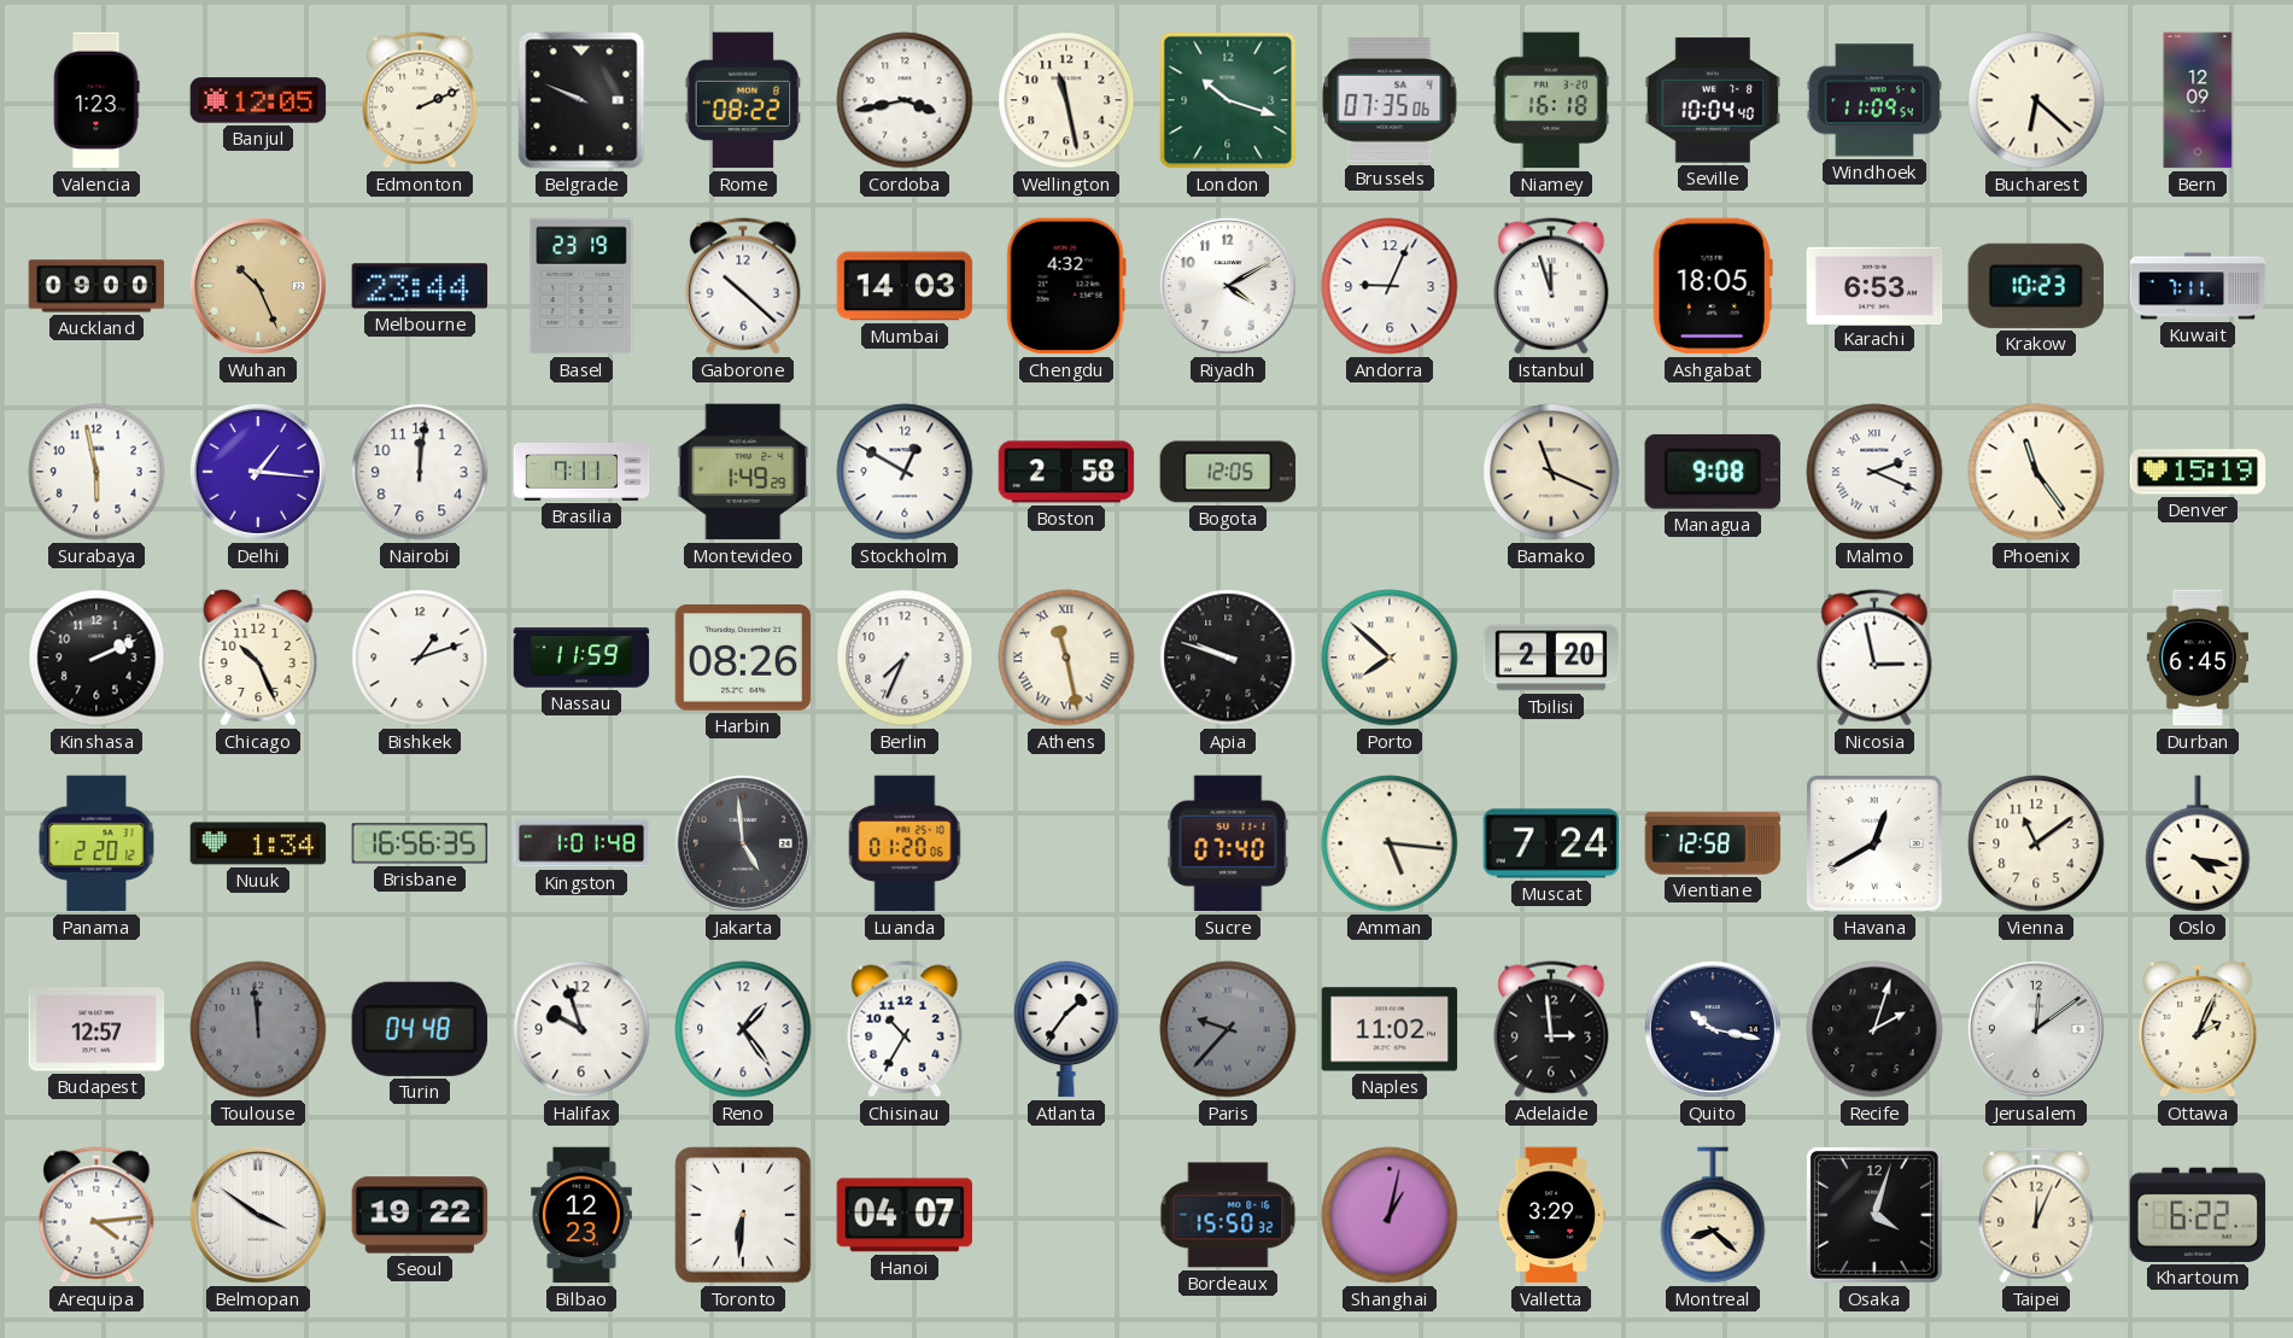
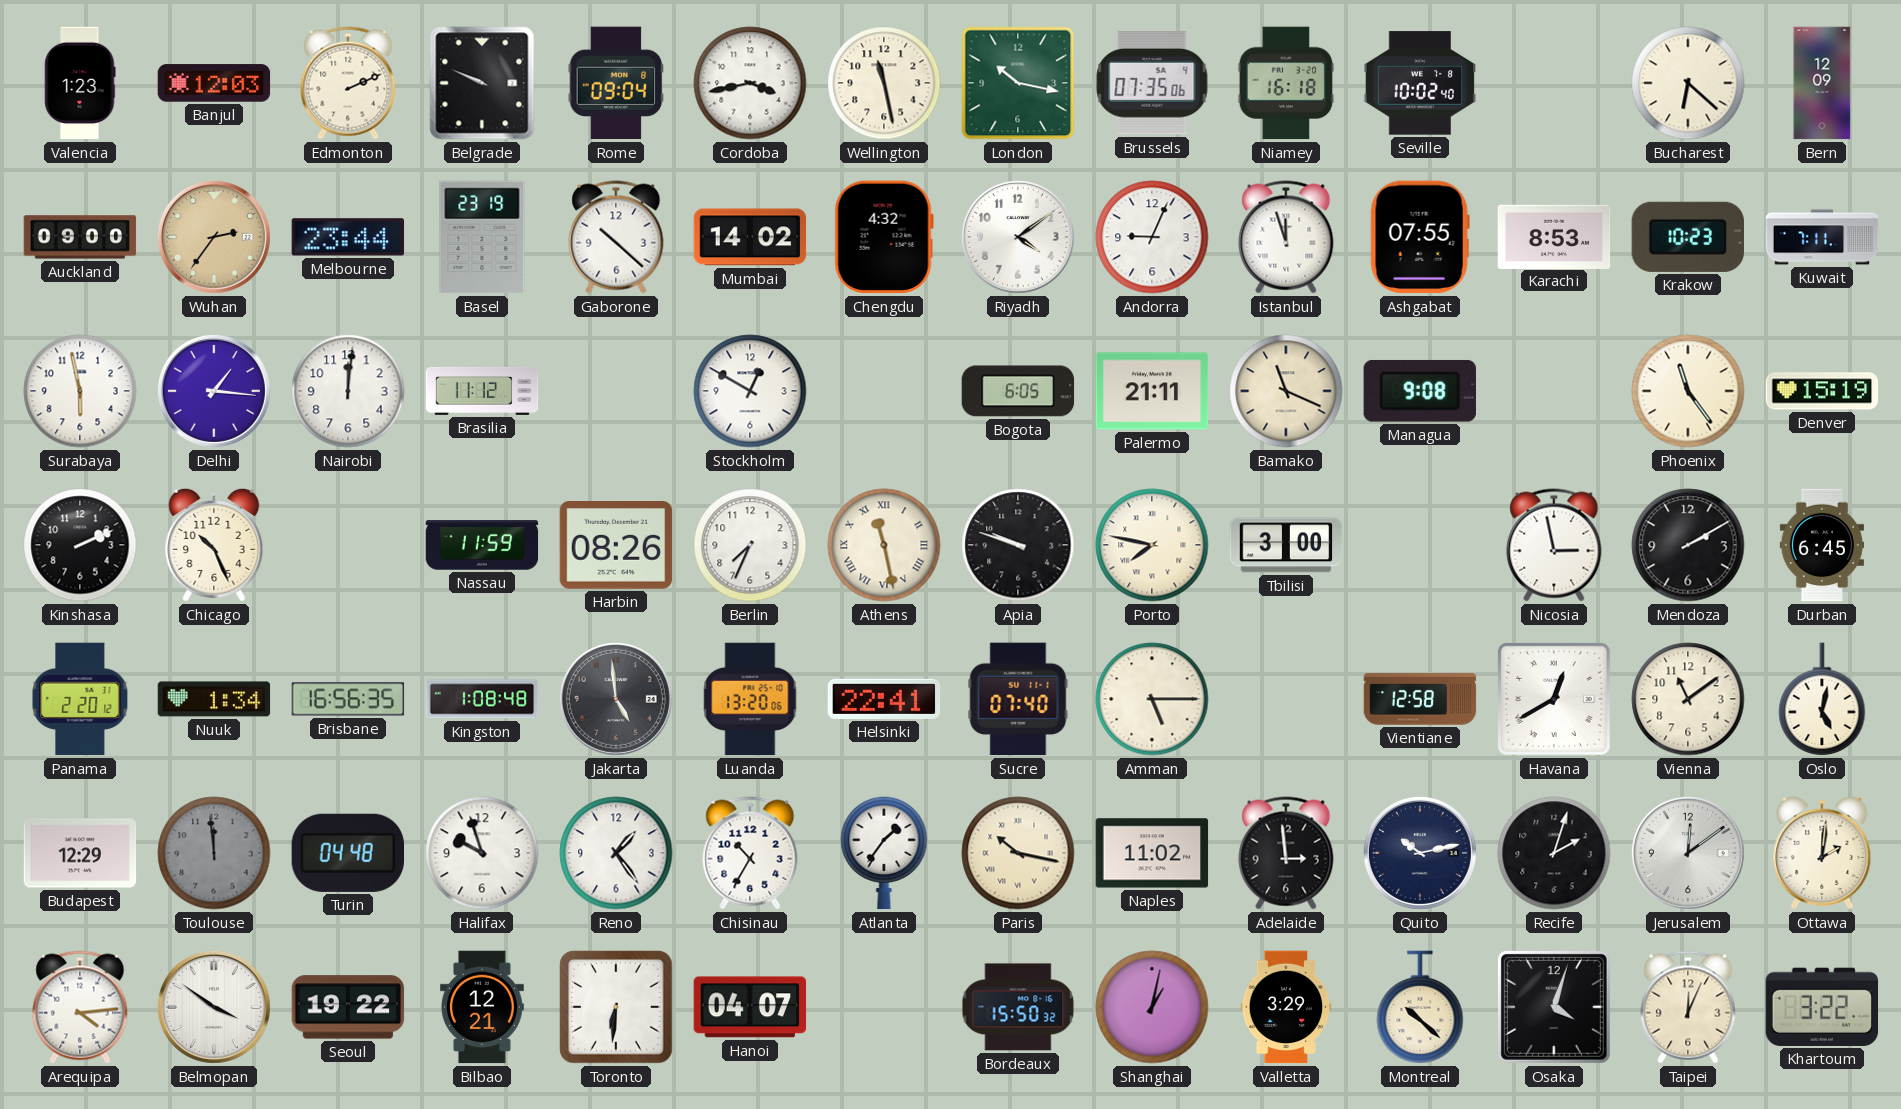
Banjul: 12:05 -> 12:03
Rome: 08:22 -> 09:04
London: 10:18 -> 10:17
Seville: 10:04 -> 10:02
Windhoek: 11:09 -> none
Wuhan: 10:26 -> 2:36
Mumbai: 14:03 -> 14:02
Riyadh: 4:10 -> 4:09
Ashgabat: 18:05 -> 07:55
Karachi: 6:53 -> 8:53
Brasilia: 7:11 -> 11:12
Montevideo: 1:49 -> none
Boston: 2:58 -> none
Bogota: 12:05 -> 6:05
Palermo: none -> 21:11
Malmo: 2:19 -> none
Bishkek: 1:12 -> none
Porto: 7:52 -> 7:47
Tbilisi: 2:20 -> 3:00
Mendoza: none -> 2:10
Kingston: 1:01 -> 1:08
Luanda: 01:20 -> 13:20
Helsinki: none -> 22:41
Amman: 5:16 -> 5:15
Muscat: 7:24 -> none
Oslo: 4:17 -> 5:02
Budapest: 12:57 -> 12:29
Paris: 9:37 -> 10:17
Paris dial: grey -> cream
Quito: 10:17 -> 10:13
Ottawa: 2:04 -> 2:01
Bilbao: 12:23 -> 12:21
Montreal: 8:22 -> 10:22
Khartoum: 6:22 -> 3:22
